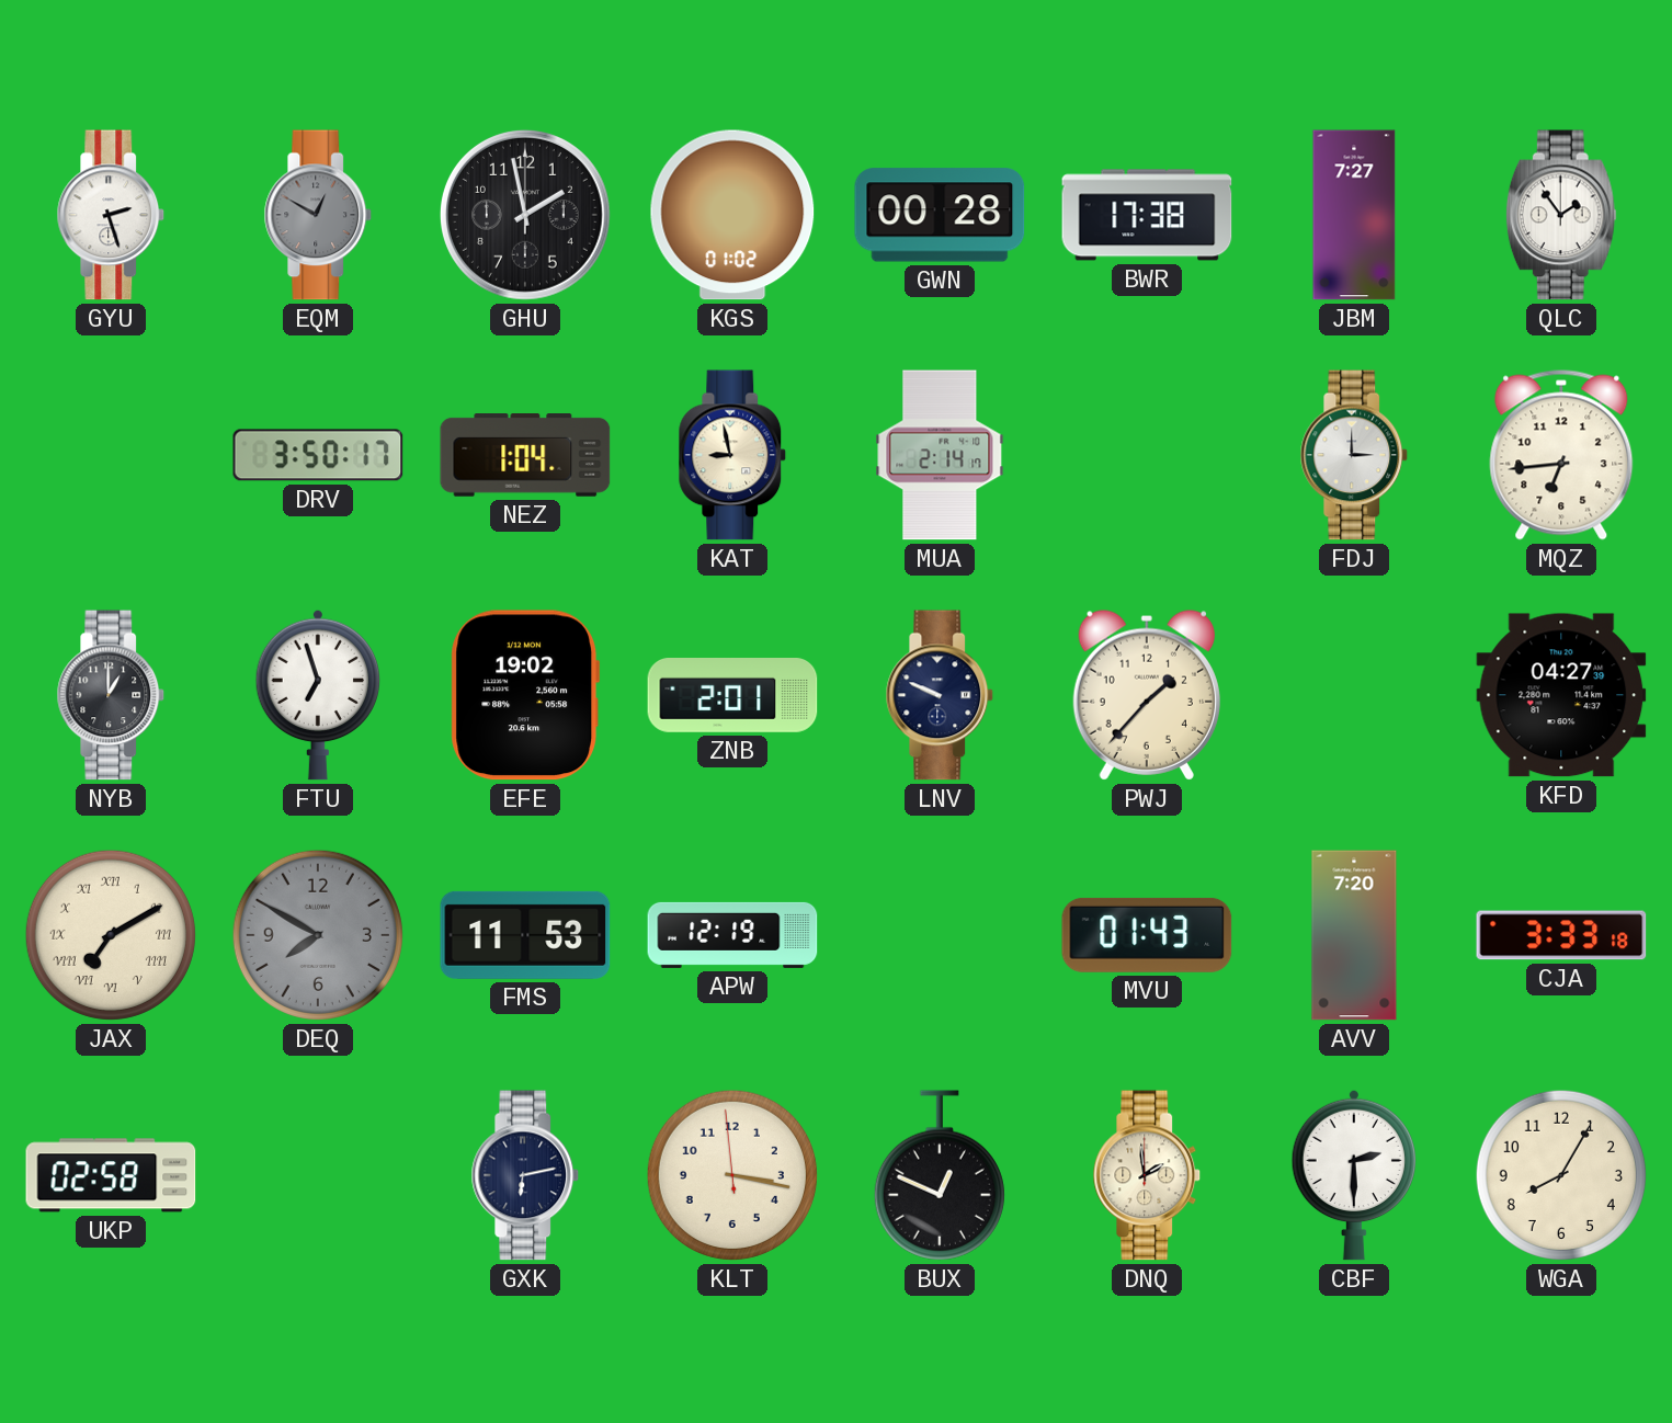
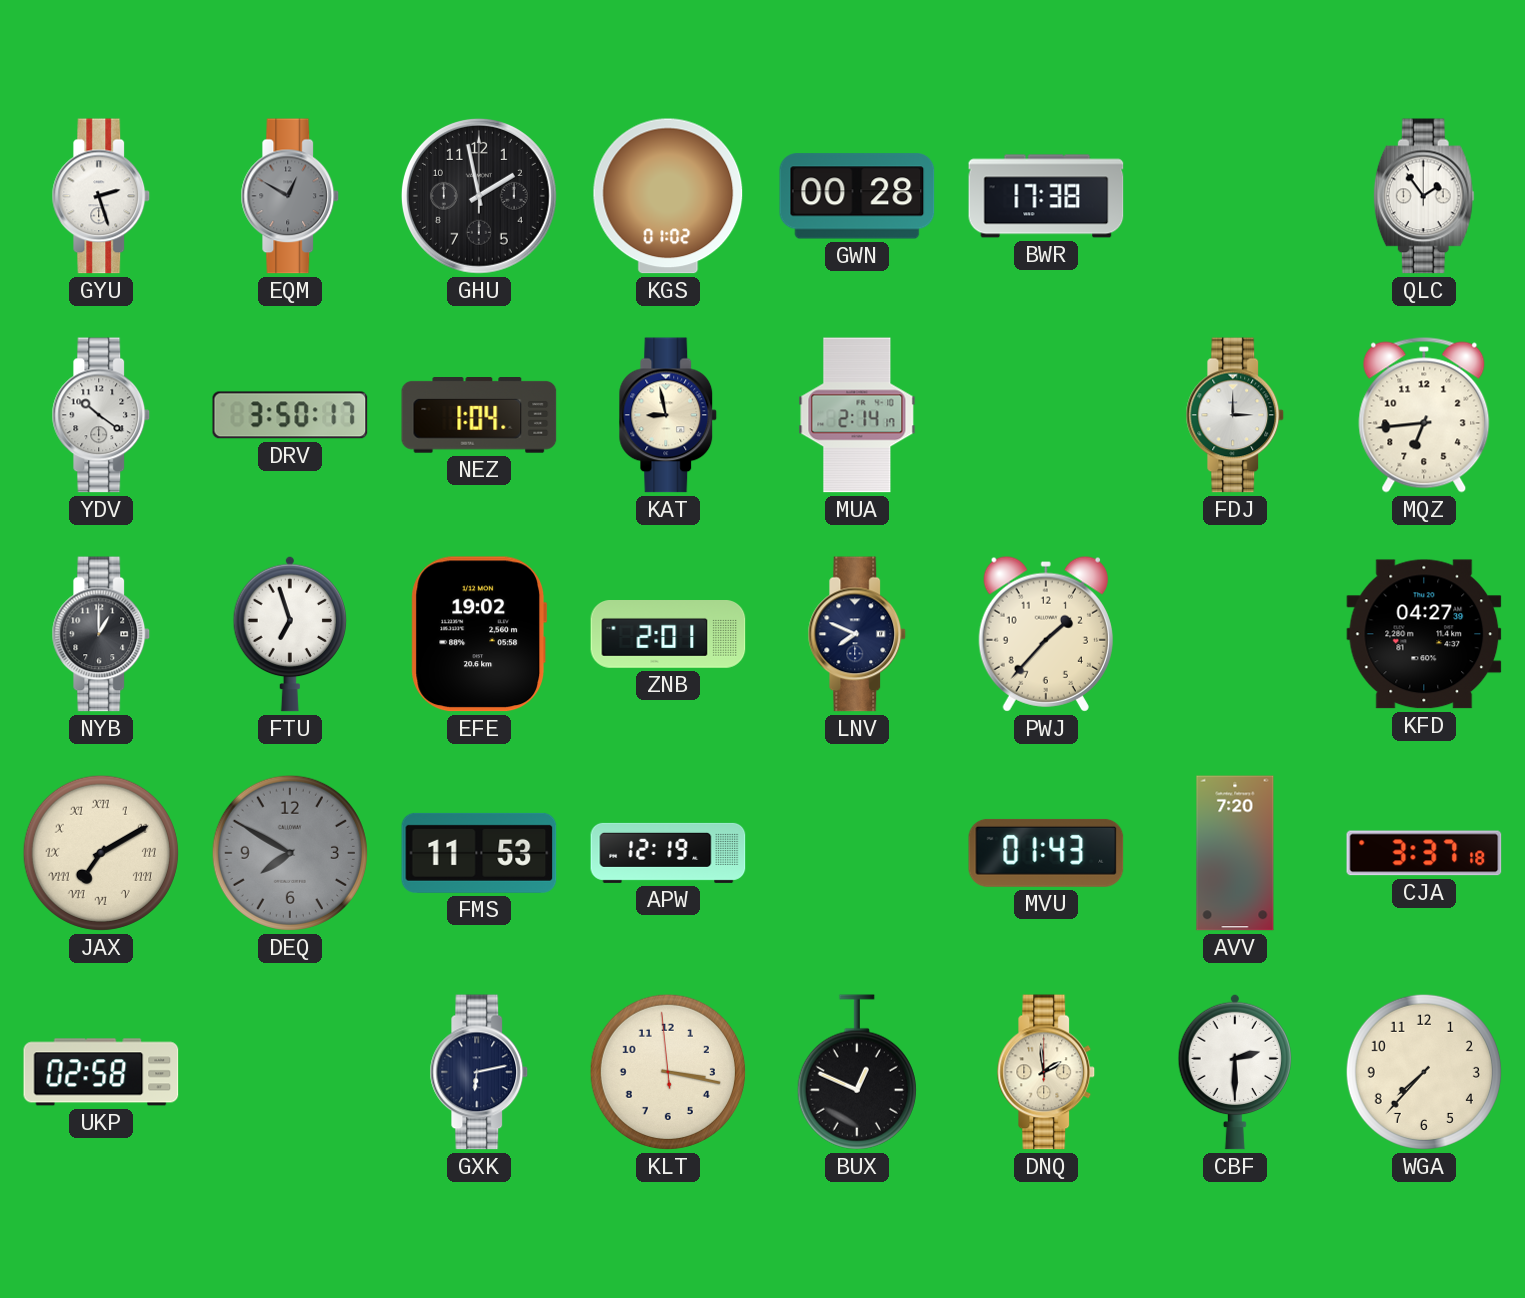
JBM: 7:27 -> none
YDV: none -> 10:21
LNV: 9:49 -> 7:49
CJA: 3:33 -> 3:37
WGA: 8:05 -> 7:37
